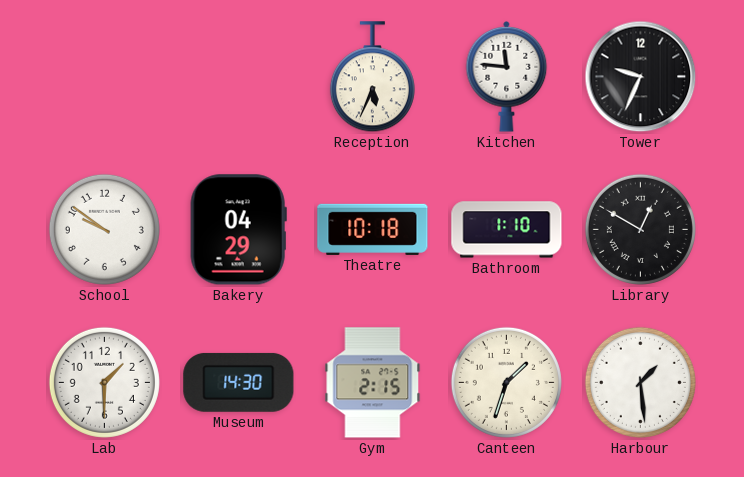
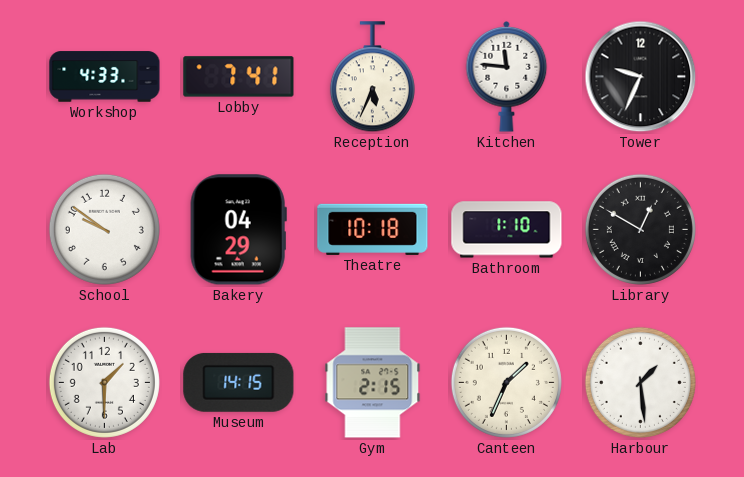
Workshop: none -> 4:33
Lobby: none -> 7:41
Museum: 14:30 -> 14:15
Canteen: 1:33 -> 1:34
